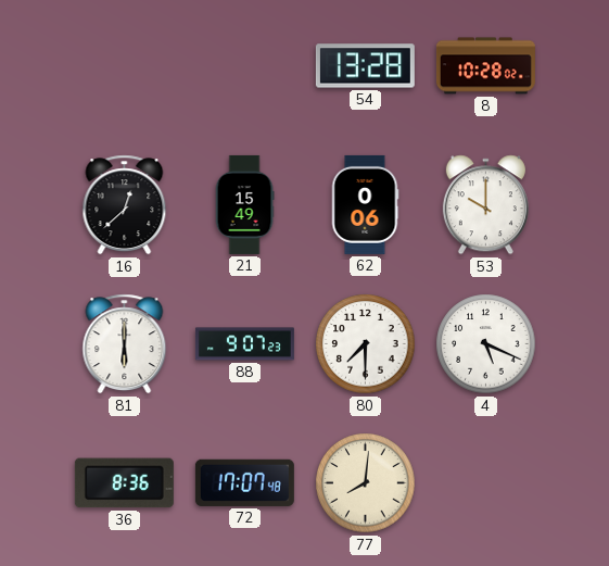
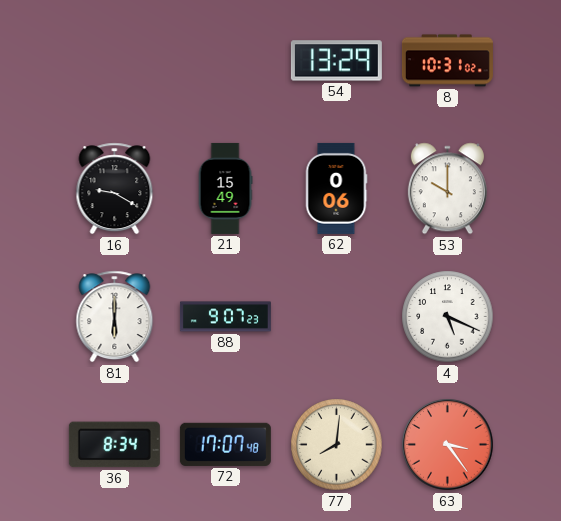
54: 13:28 -> 13:29
8: 10:28 -> 10:31
16: 12:38 -> 9:20
80: 7:30 -> none
36: 8:36 -> 8:34
63: none -> 3:24
